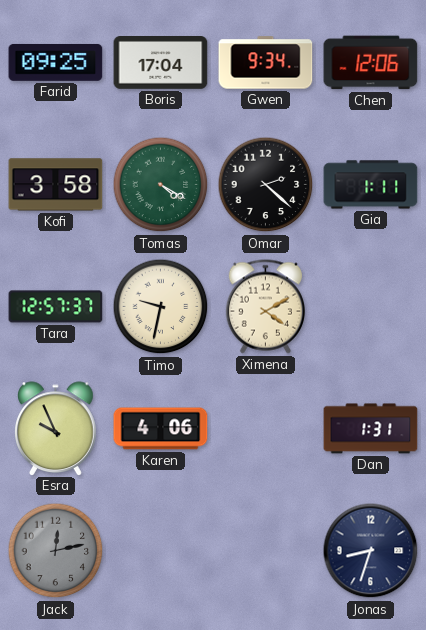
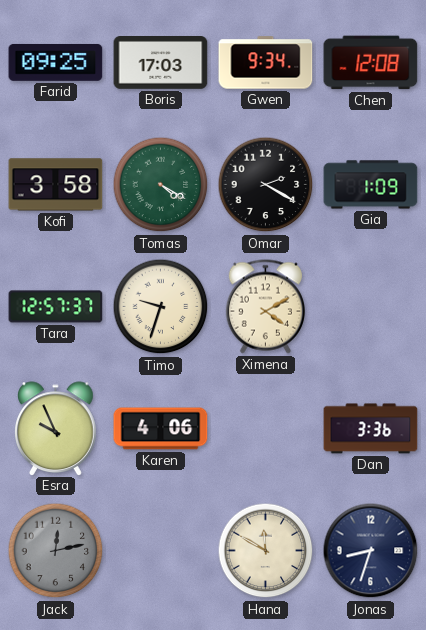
Boris: 17:04 -> 17:03
Chen: 12:06 -> 12:08
Omar: 2:22 -> 2:20
Gia: 1:11 -> 1:09
Timo: 9:32 -> 9:33
Dan: 1:31 -> 3:36
Hana: none -> 11:50
